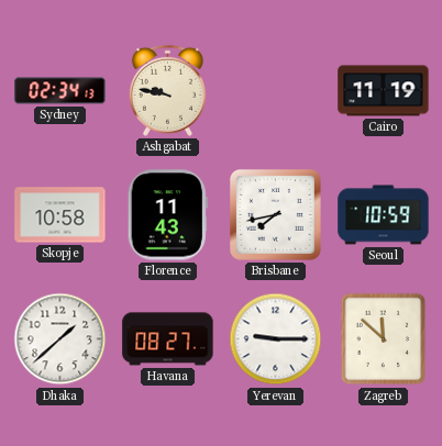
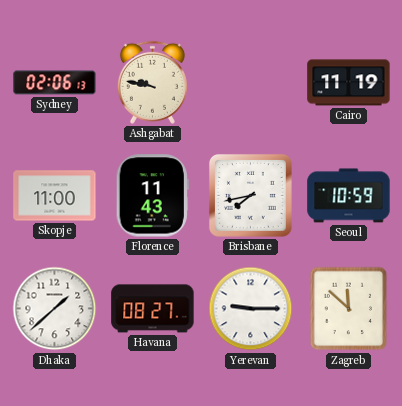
Sydney: 02:34 -> 02:06
Skopje: 10:58 -> 11:00
